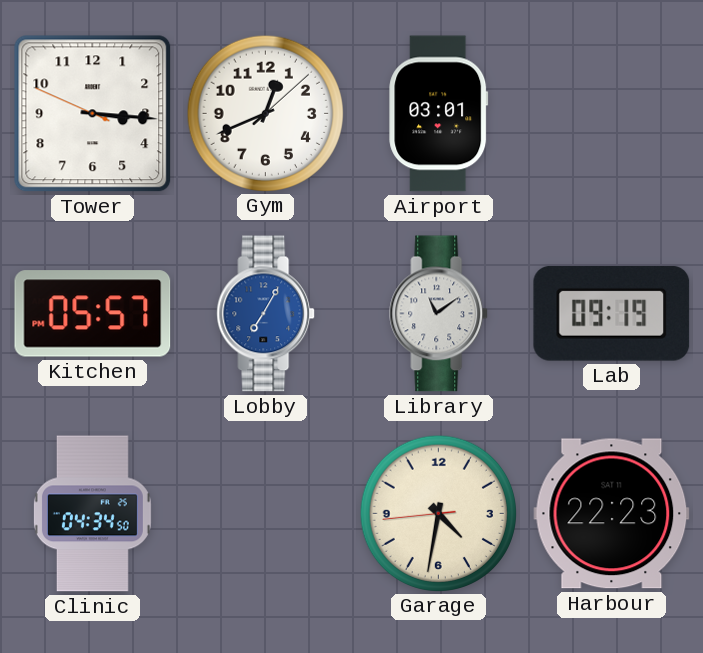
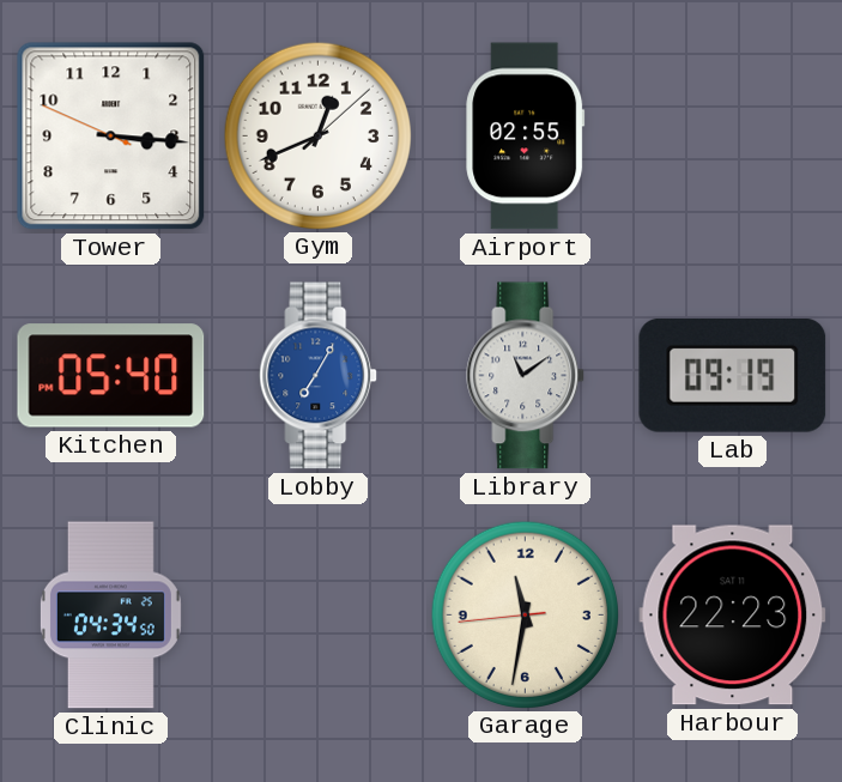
Airport: 03:01 -> 02:55
Kitchen: 05:57 -> 05:40
Garage: 4:31 -> 11:31
